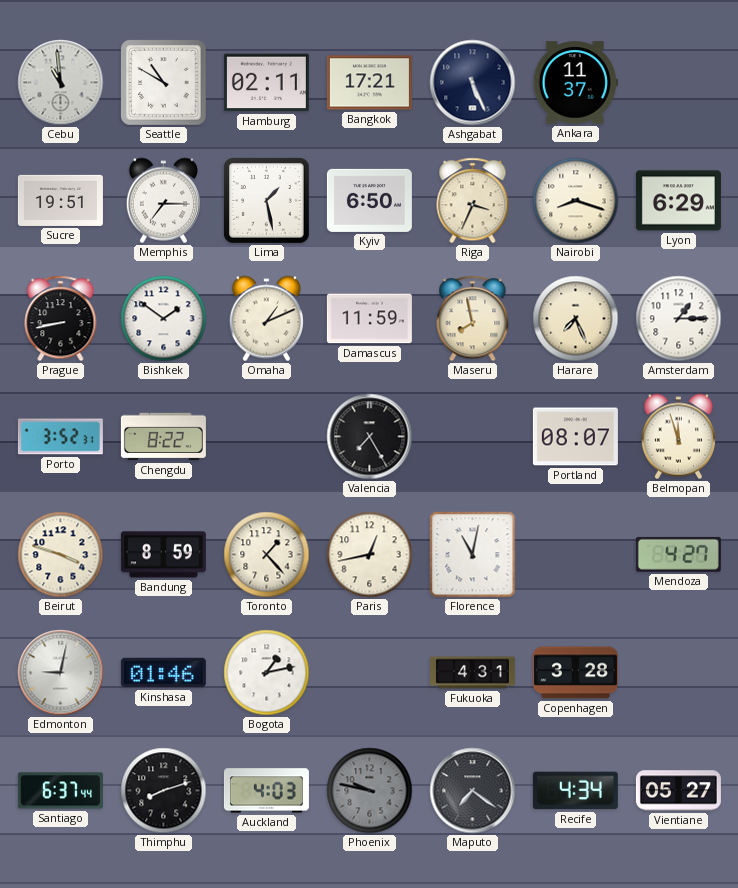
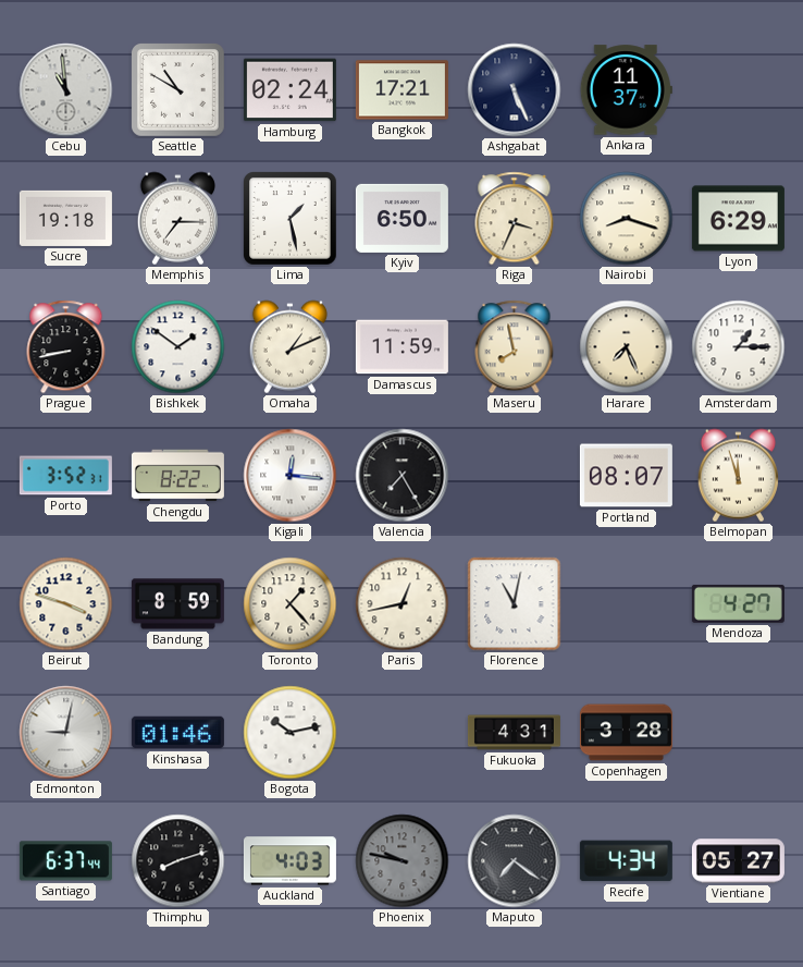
Hamburg: 02:11 -> 02:24
Sucre: 19:51 -> 19:18
Kigali: none -> 12:16
Bogota: 1:13 -> 10:13
